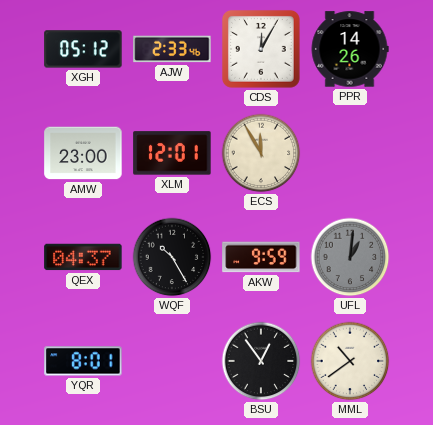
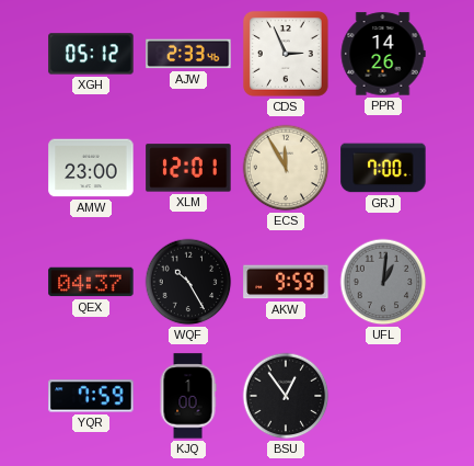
CDS: 12:05 -> 2:56
GRJ: none -> 7:00
YQR: 8:01 -> 7:59
KJQ: none -> 1:00
MML: 10:39 -> none
